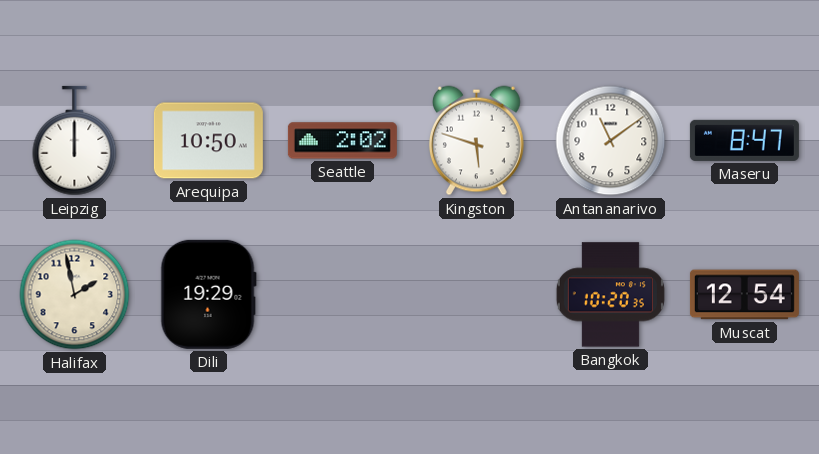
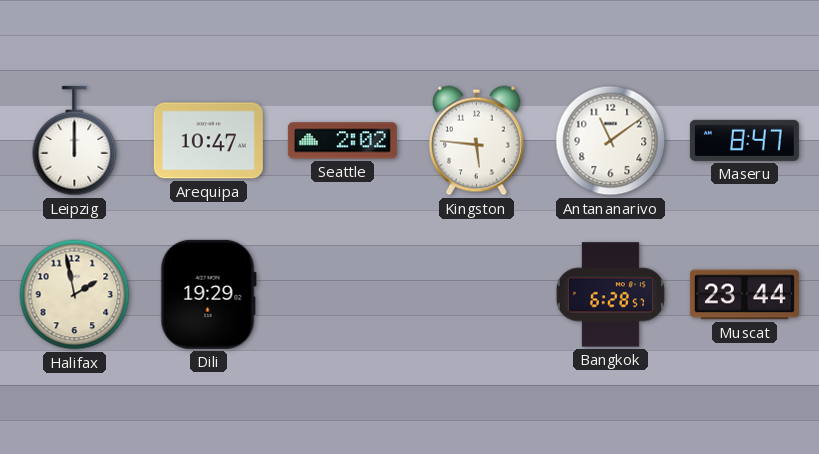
Arequipa: 10:50 -> 10:47
Kingston: 5:48 -> 5:46
Bangkok: 10:20 -> 6:28
Muscat: 12:54 -> 23:44
